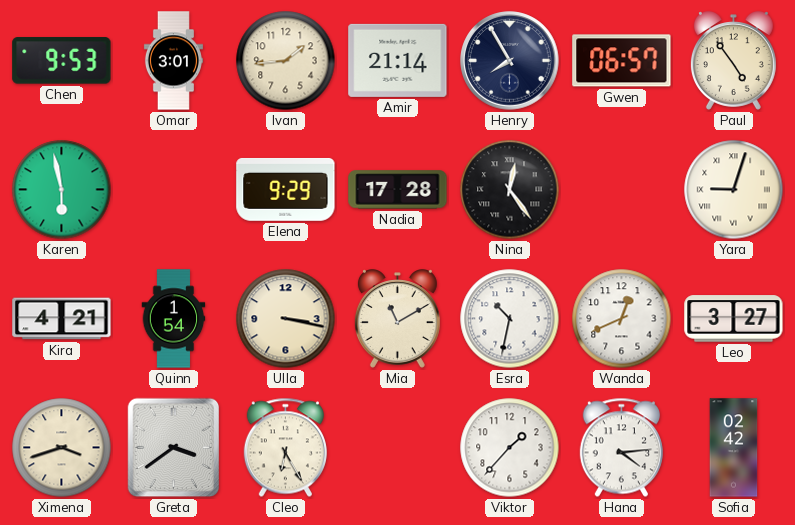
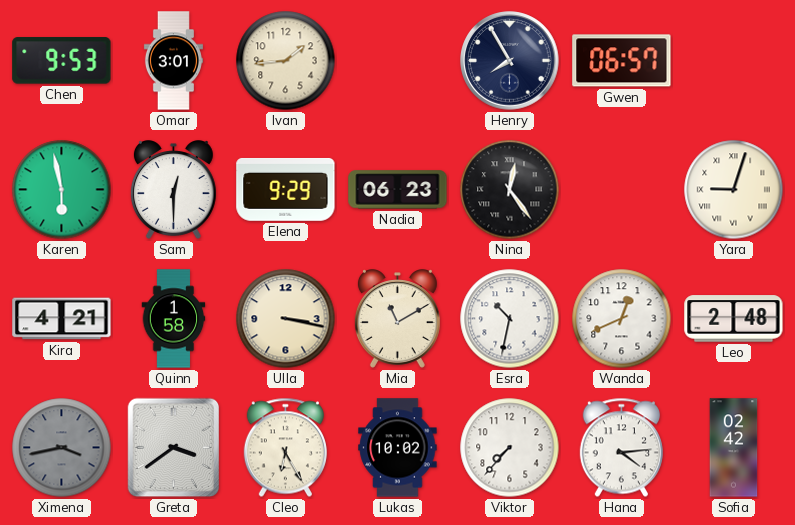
Amir: 21:14 -> none
Paul: 4:54 -> none
Sam: none -> 12:30
Nadia: 17:28 -> 06:23
Quinn: 1:54 -> 1:58
Leo: 3:27 -> 2:48
Ximena: 3:42 -> 3:43
Ximena dial: cream -> grey
Lukas: none -> 10:02
Viktor: 1:37 -> 7:37
